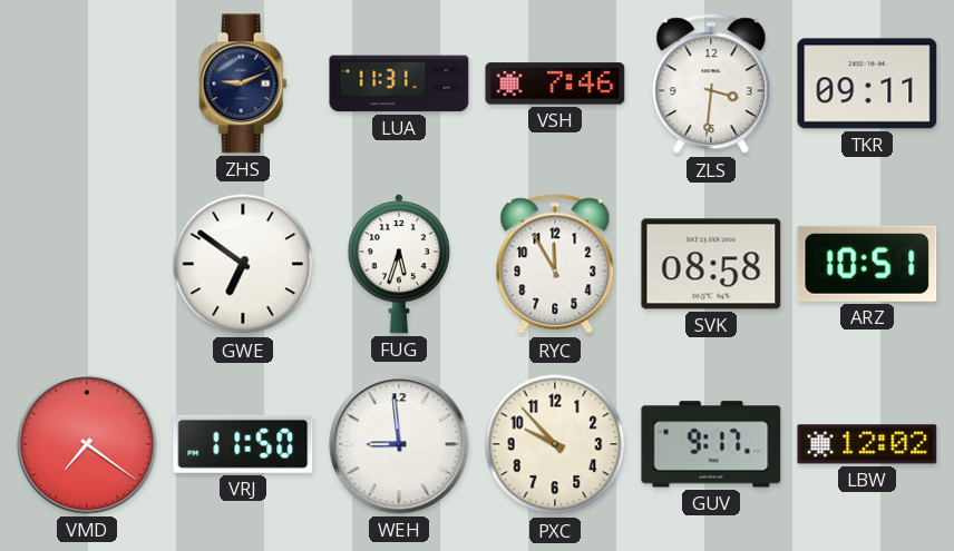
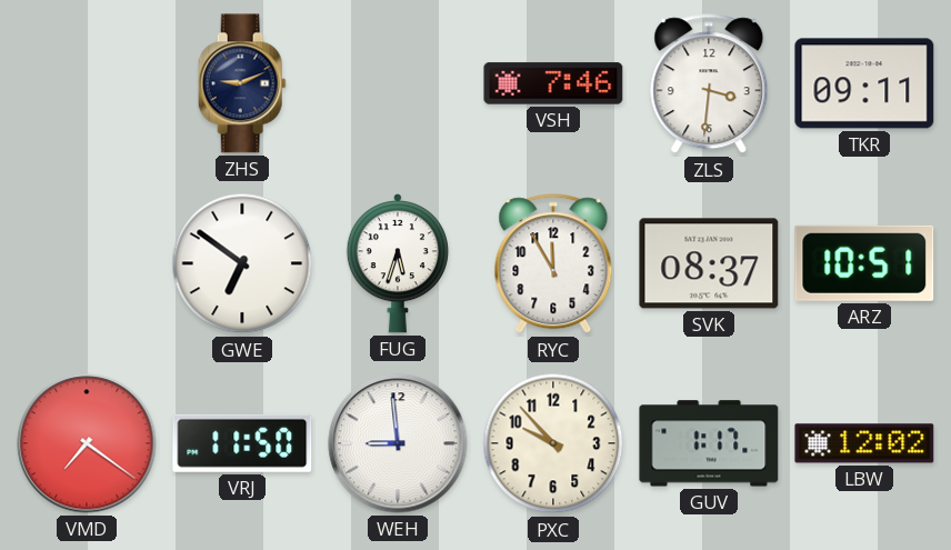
LUA: 11:31 -> none
SVK: 08:58 -> 08:37
GUV: 9:17 -> 1:17
